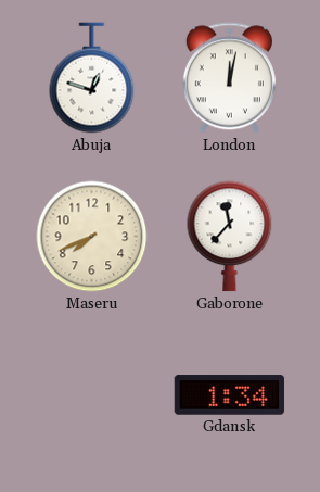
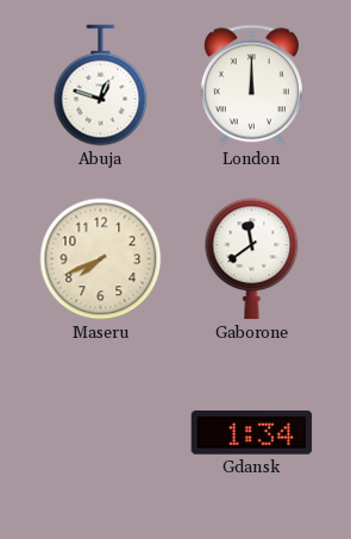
London: 12:02 -> 12:00
Gaborone: 11:37 -> 11:39
